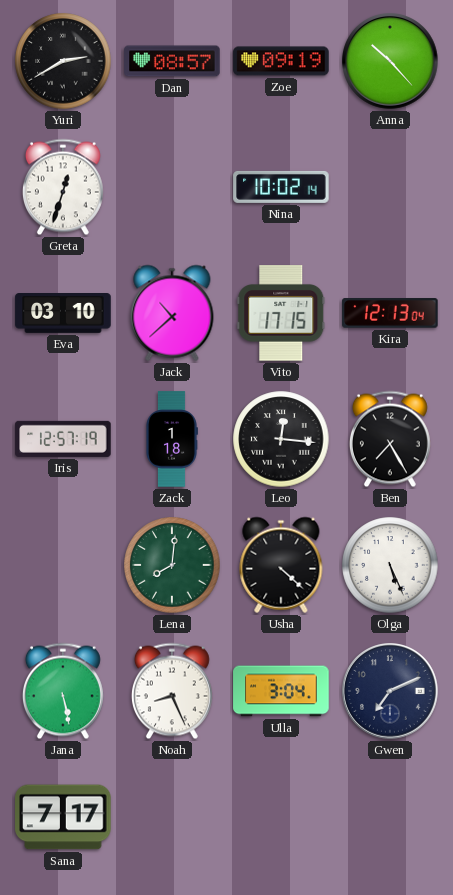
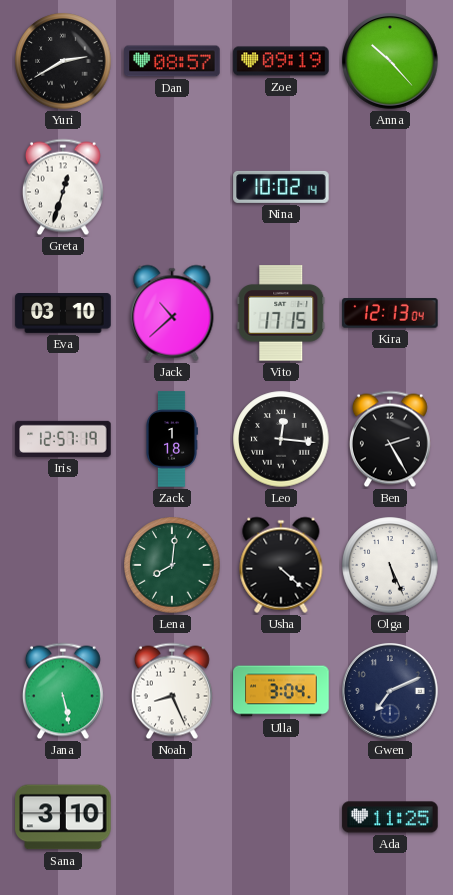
Ben: 7:25 -> 2:25
Sana: 7:17 -> 3:10
Ada: none -> 11:25
